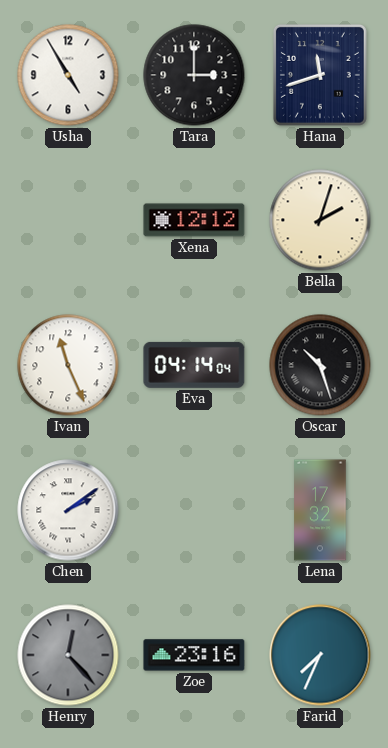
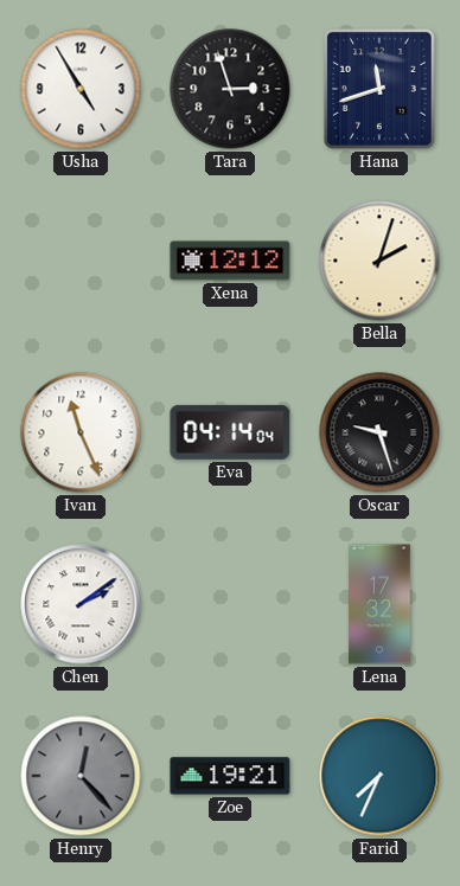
Tara: 3:00 -> 2:57
Oscar: 10:27 -> 9:27
Zoe: 23:16 -> 19:21
